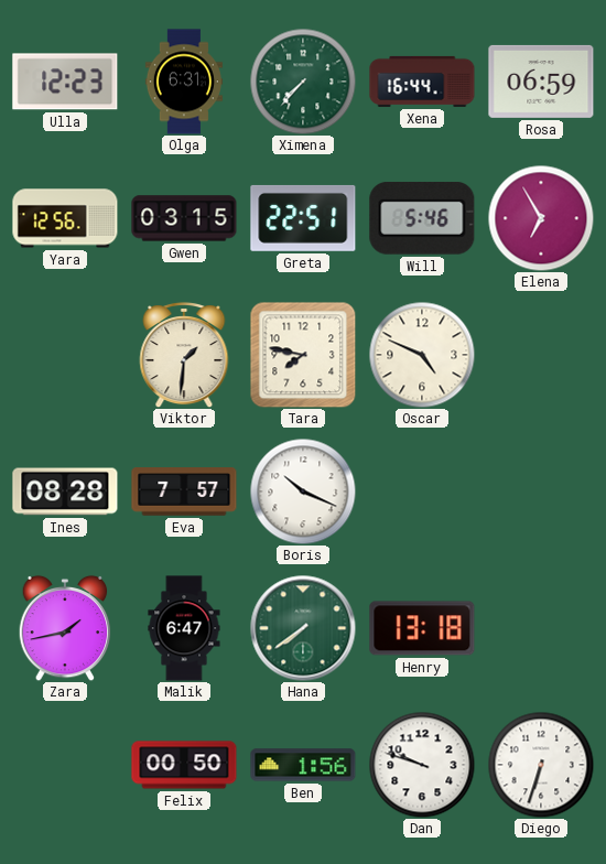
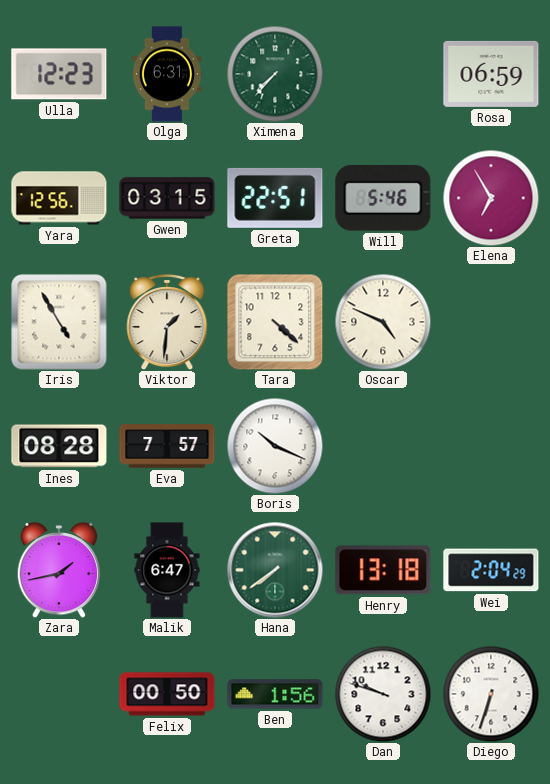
Xena: 16:44 -> none
Iris: none -> 4:55
Tara: 7:47 -> 4:22
Wei: none -> 2:04
